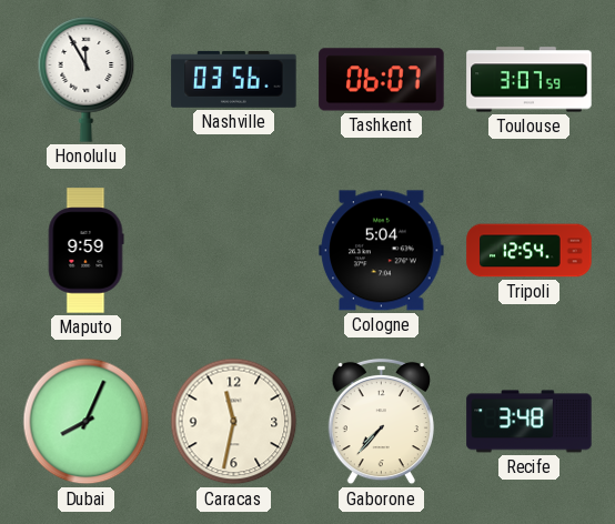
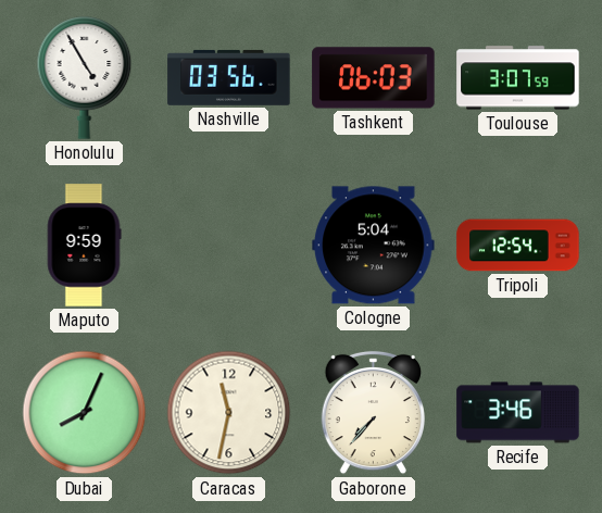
Honolulu: 11:55 -> 4:55
Tashkent: 06:07 -> 06:03
Recife: 3:48 -> 3:46
